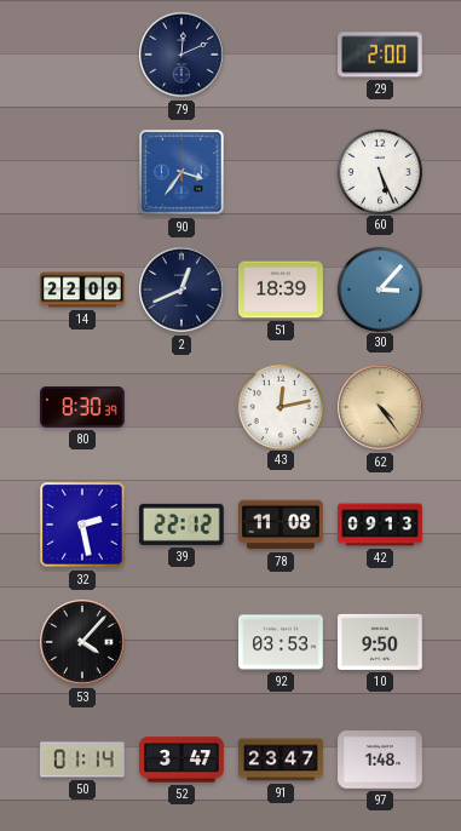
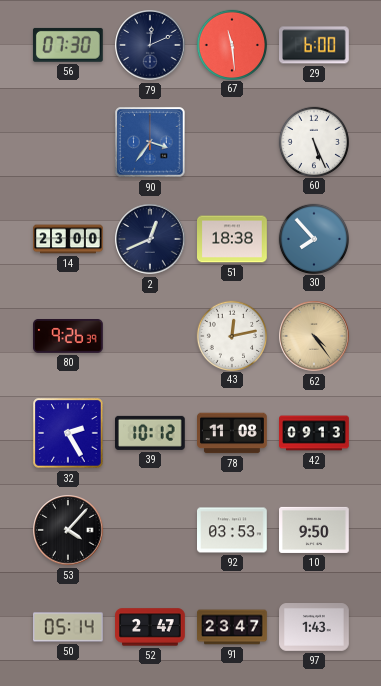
56: none -> 07:30
67: none -> 11:29
29: 2:00 -> 6:00
14: 22:09 -> 23:00
51: 18:39 -> 18:38
30: 3:07 -> 7:53
80: 8:30 -> 9:26
32: 2:28 -> 2:25
39: 22:12 -> 10:12
50: 01:14 -> 05:14
52: 3:47 -> 2:47
97: 1:48 -> 1:43
